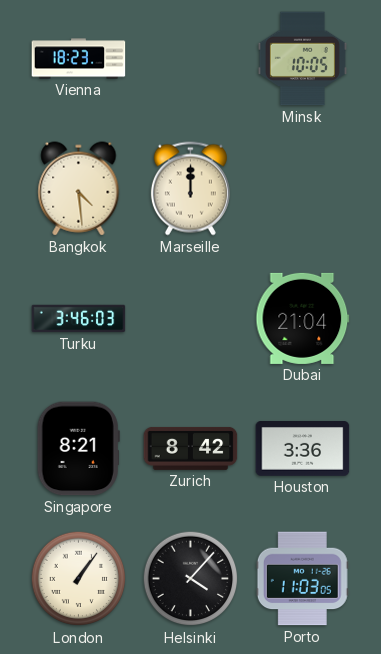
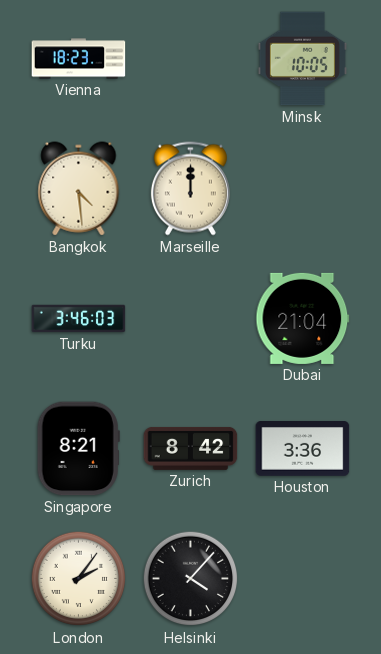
London: 1:06 -> 2:06
Porto: 11:03 -> none
